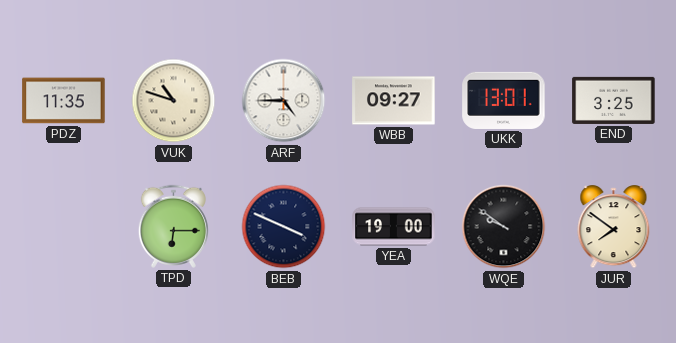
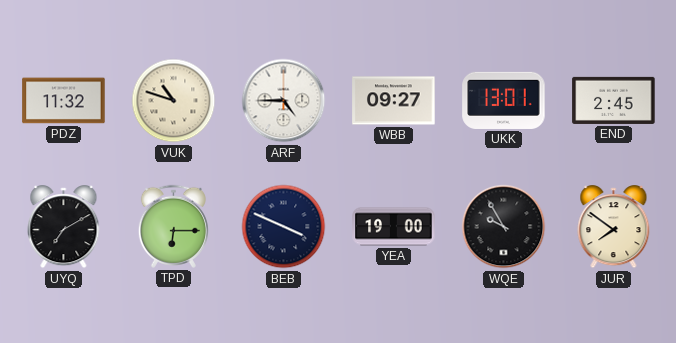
PDZ: 11:35 -> 11:32
END: 3:25 -> 2:45
UYQ: none -> 7:10
WQE: 9:51 -> 9:55
